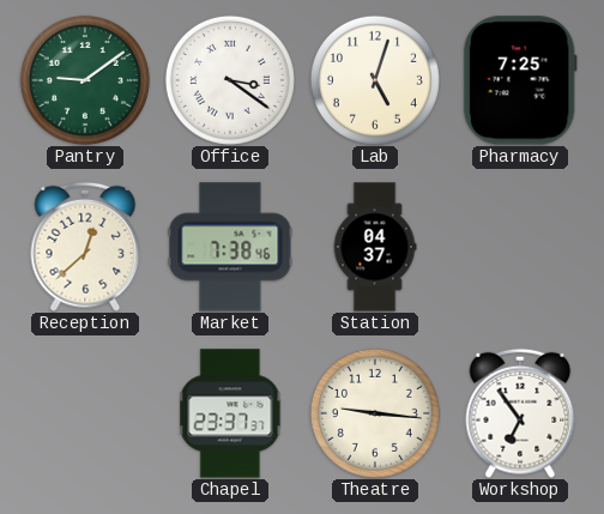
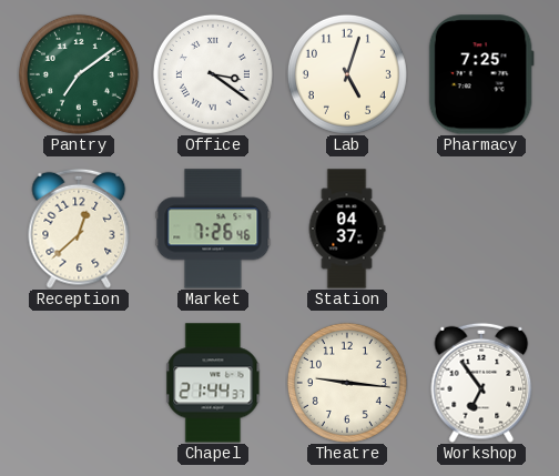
Pantry: 9:09 -> 7:09
Market: 7:38 -> 7:26
Chapel: 23:37 -> 21:44
